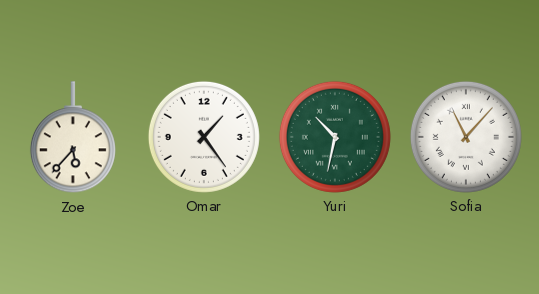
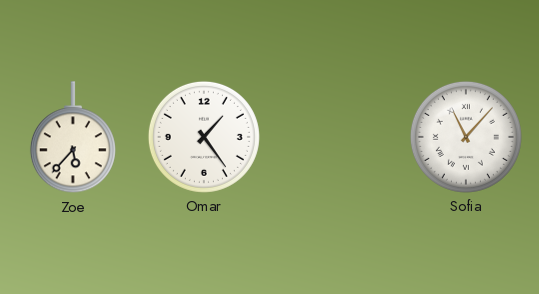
Yuri: 10:32 -> none
